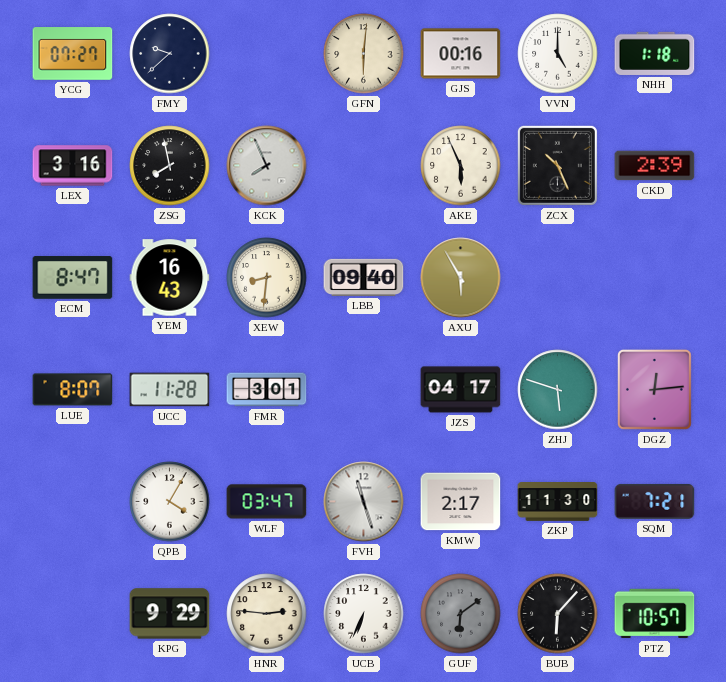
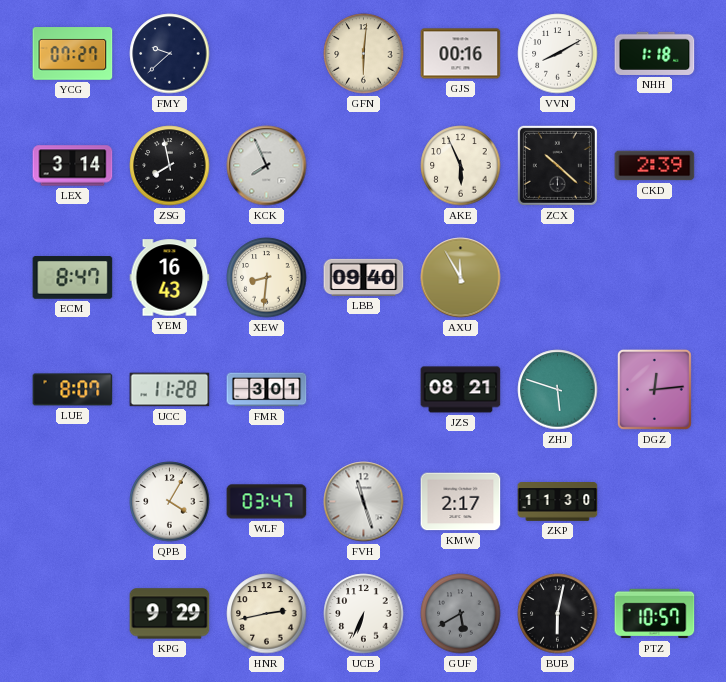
VVN: 5:00 -> 8:10
LEX: 3:16 -> 3:14
ZCX: 10:26 -> 10:22
AXU: 5:55 -> 11:55
JZS: 04:17 -> 08:21
SQM: 7:21 -> none
HNR: 2:46 -> 2:43
GUF: 6:09 -> 5:40
BUB: 6:07 -> 6:02
